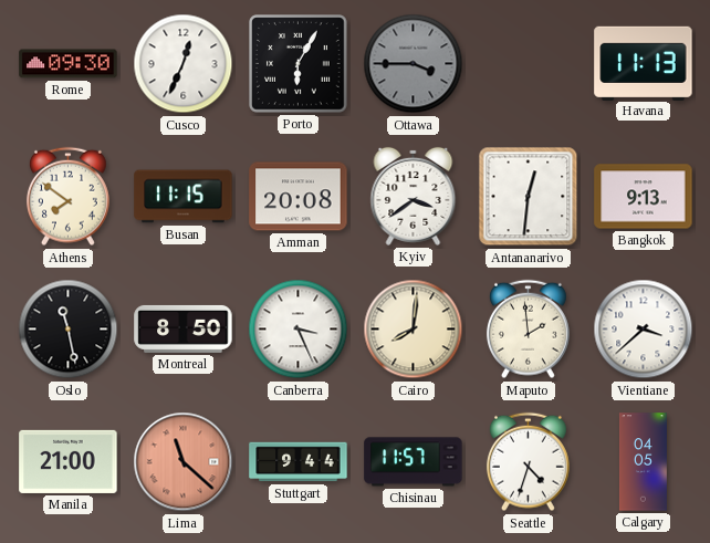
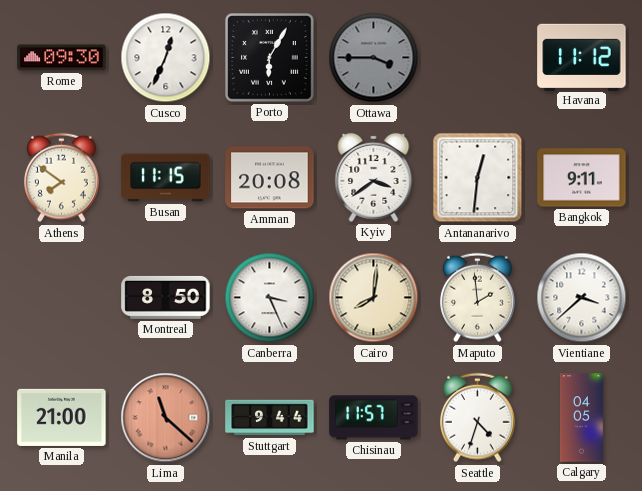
Havana: 11:13 -> 11:12
Bangkok: 9:13 -> 9:11
Oslo: 11:28 -> none
